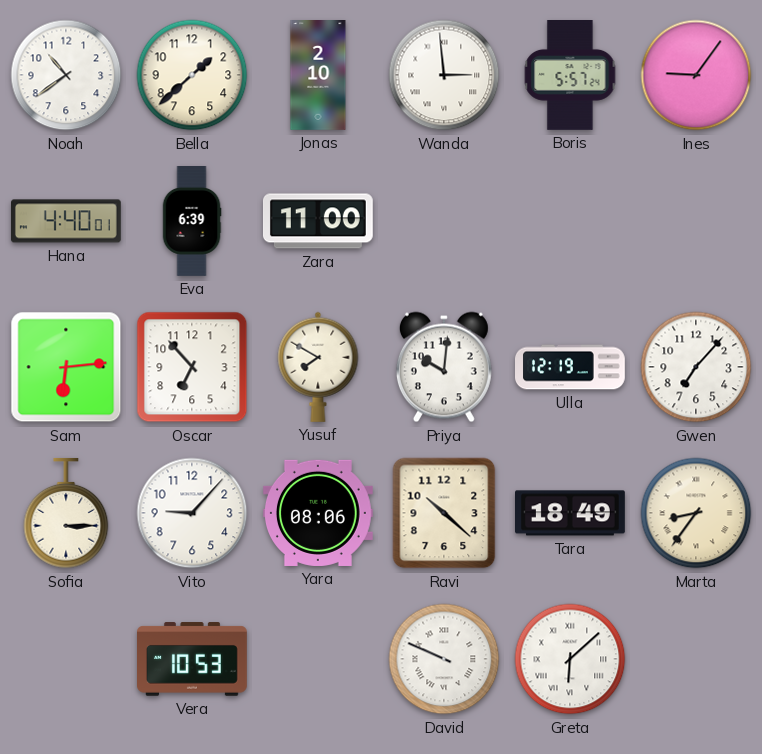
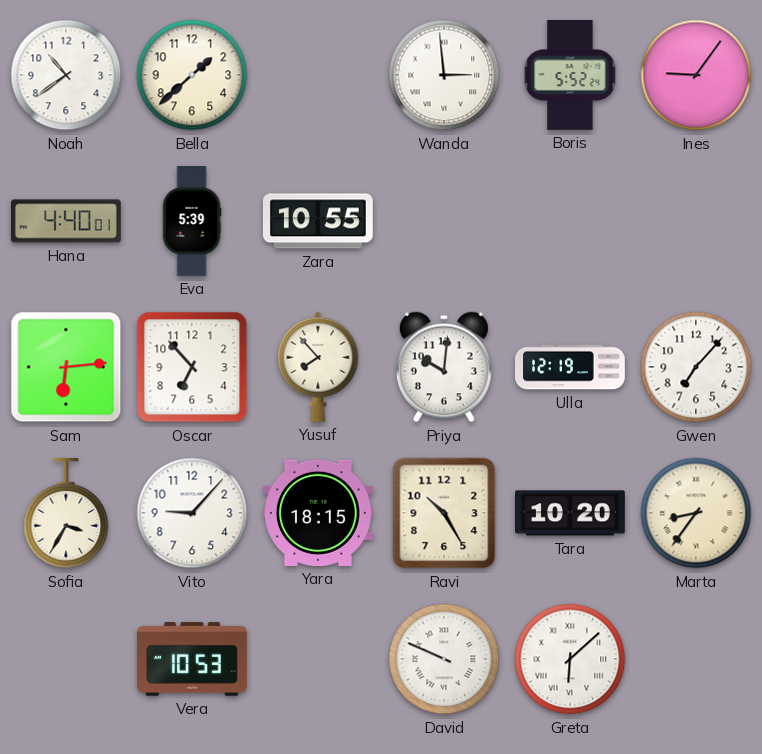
Jonas: 2:10 -> none
Boris: 5:57 -> 5:52
Eva: 6:39 -> 5:39
Zara: 11:00 -> 10:55
Yusuf: 7:50 -> 7:53
Sofia: 3:15 -> 3:35
Yara: 08:06 -> 18:15
Ravi: 10:22 -> 10:25
Tara: 18:49 -> 10:20
